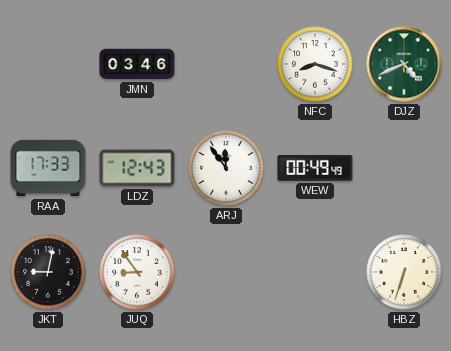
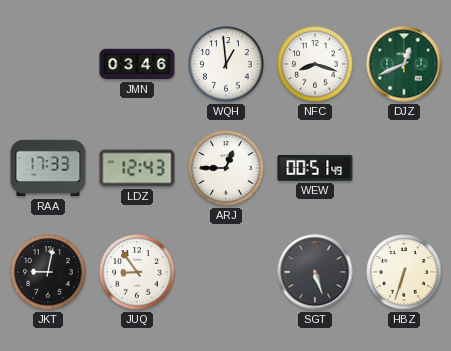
WQH: none -> 12:59
DJZ: 4:41 -> 12:41
ARJ: 11:54 -> 12:45
WEW: 00:49 -> 00:51
SGT: none -> 5:27
